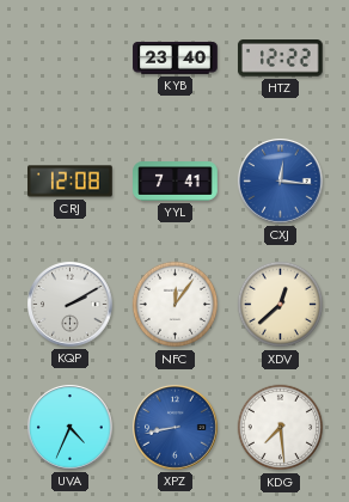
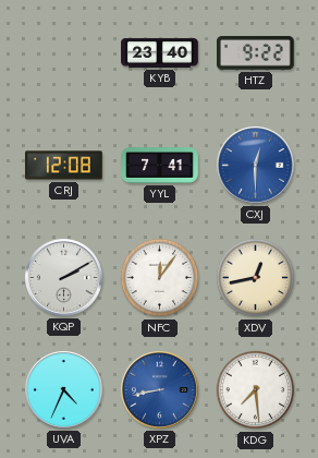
HTZ: 12:22 -> 9:22
CXJ: 12:16 -> 12:30
XDV: 12:38 -> 12:43
